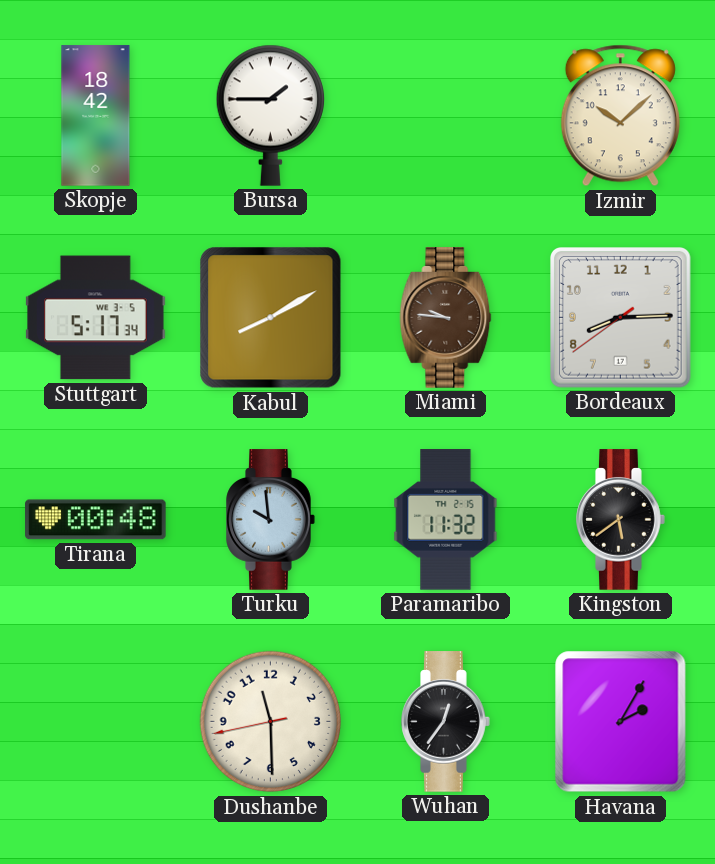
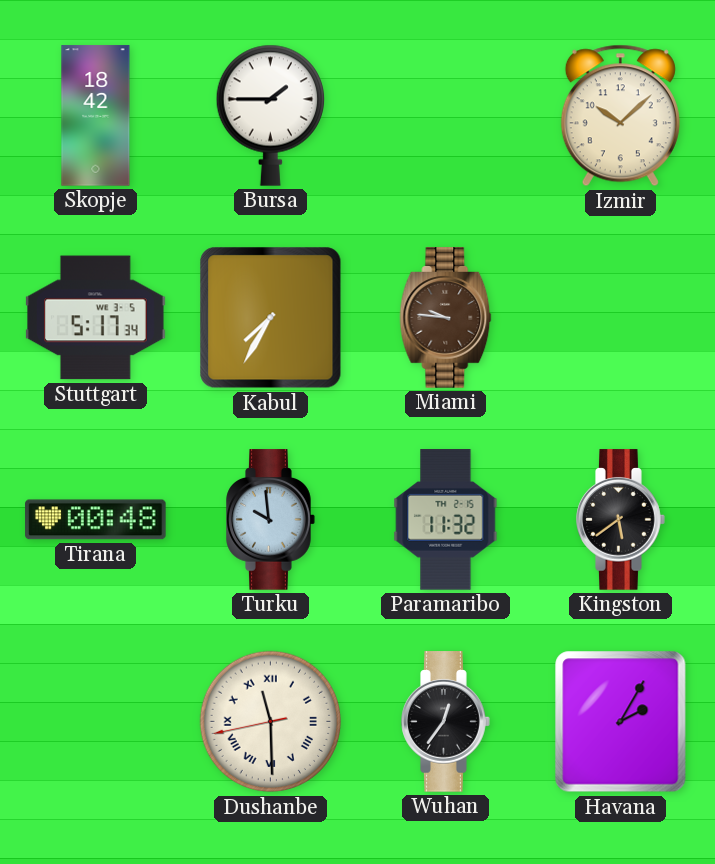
Kabul: 8:10 -> 7:35
Bordeaux: 8:14 -> none
Dushanbe numerals: Arabic -> Roman
